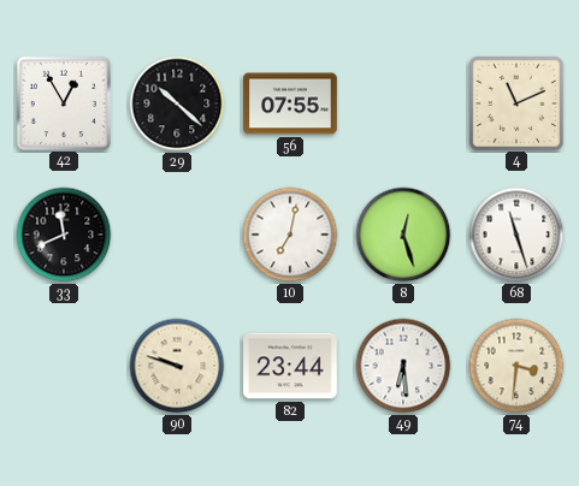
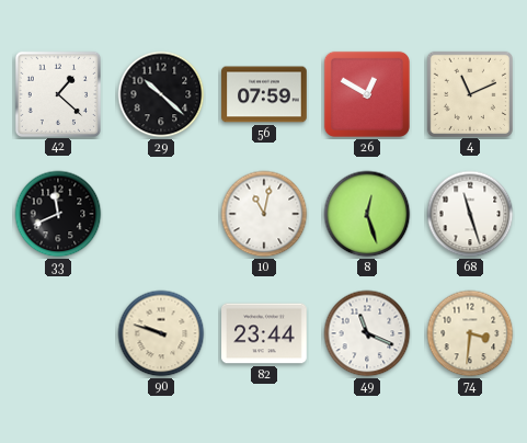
42: 12:55 -> 1:22
56: 07:55 -> 07:59
26: none -> 12:50
10: 7:02 -> 11:02
49: 6:29 -> 11:19
